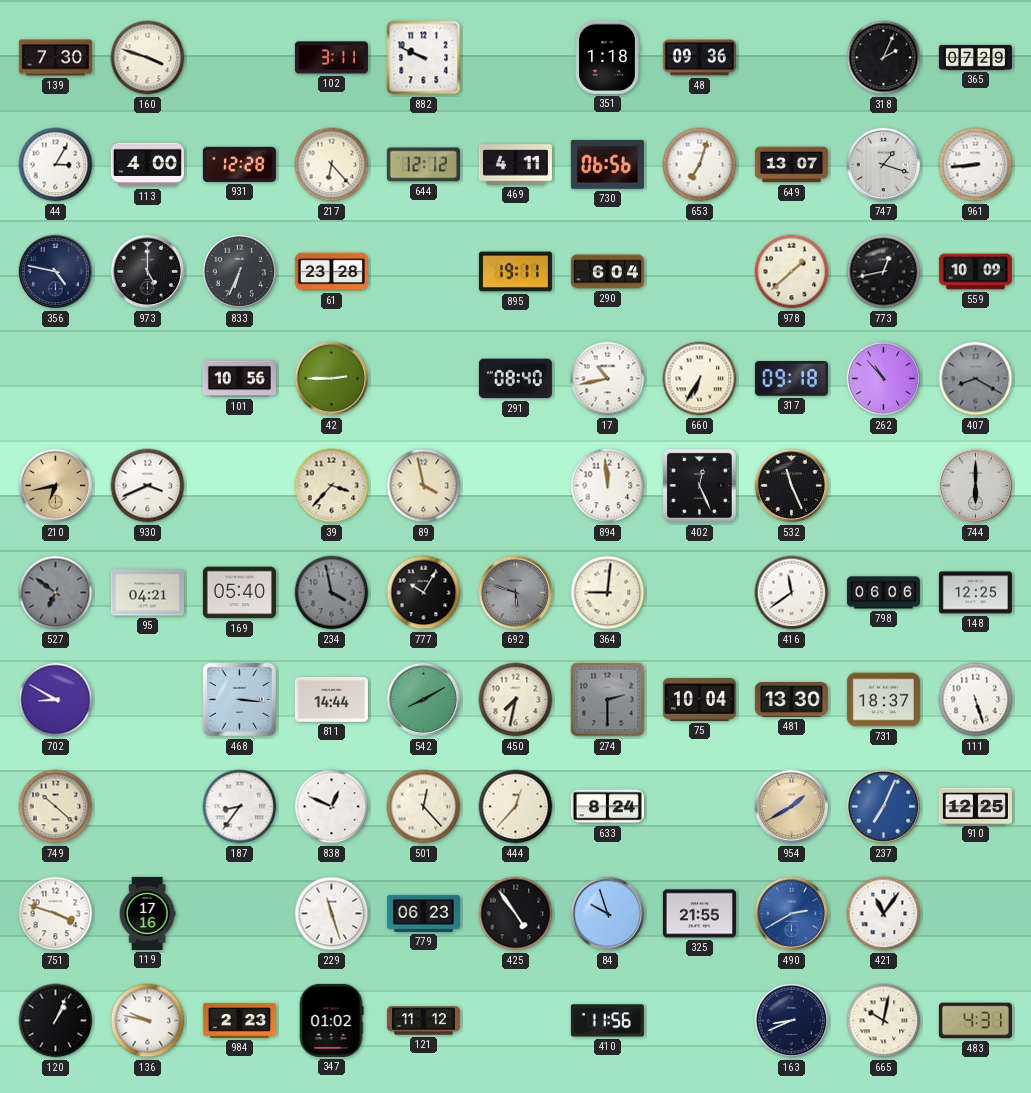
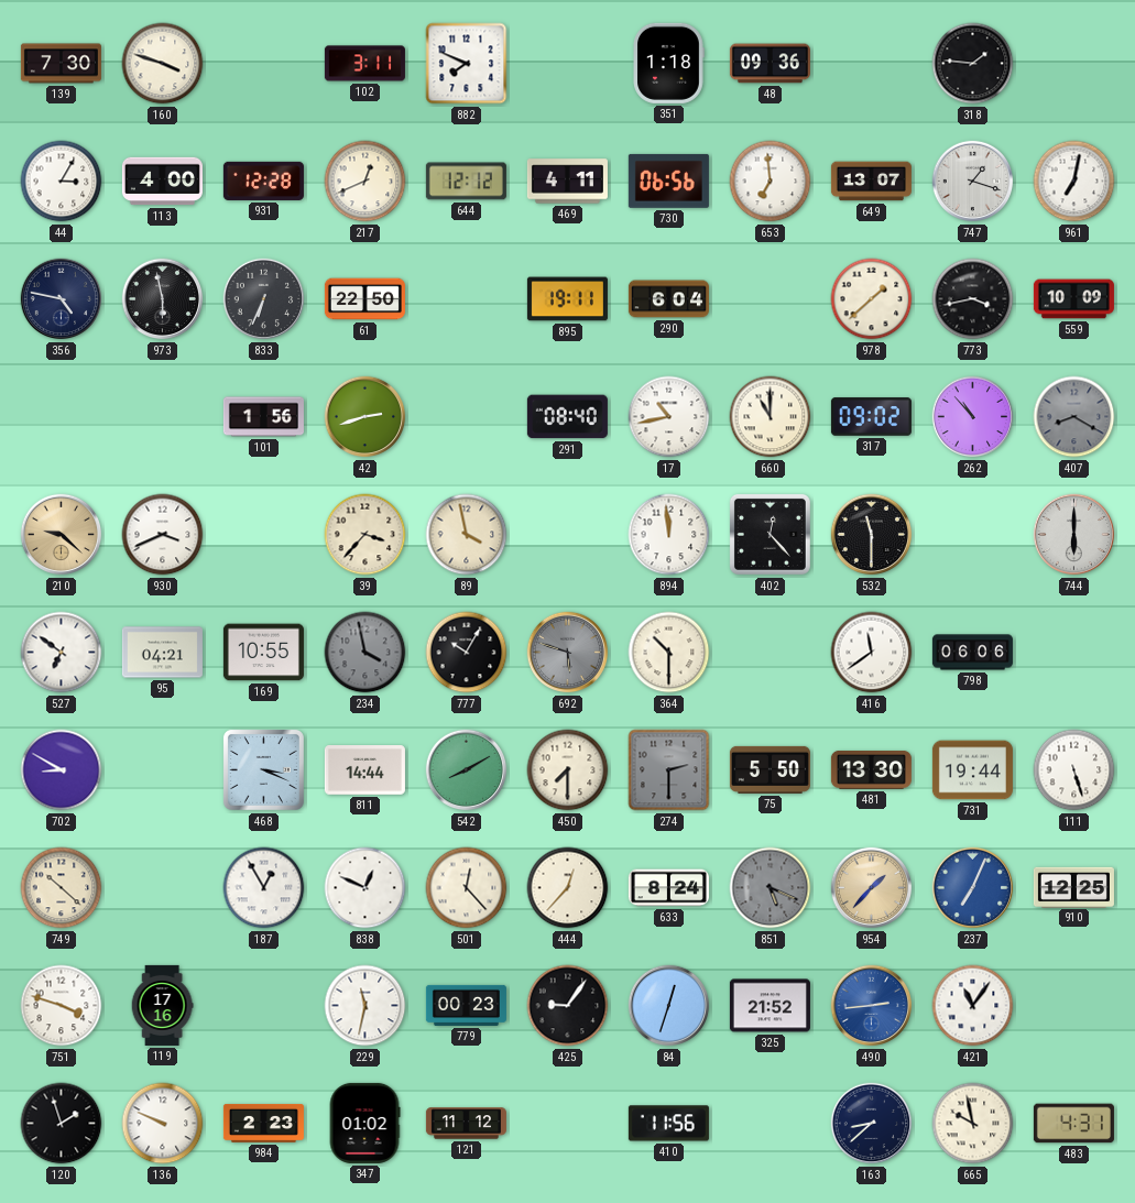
882: 9:49 -> 7:49
318: 2:04 -> 1:46
365: 07:29 -> none
217: 6:23 -> 12:41
653: 7:03 -> 6:59
961: 8:44 -> 7:02
973: 5:00 -> 5:58
61: 23:28 -> 22:50
773: 12:43 -> 3:43
101: 10:56 -> 1:56
42: 2:45 -> 2:42
660: 6:35 -> 11:00
317: 09:18 -> 09:02
210: 6:43 -> 9:22
402: 12:26 -> 12:23
532: 11:26 -> 11:30
527 dial: grey -> white
169: 05:40 -> 10:55
364: 9:01 -> 10:30
148: 12:25 -> none
468: 3:16 -> 3:19
450: 7:32 -> 7:30
75: 10:04 -> 5:50
731: 18:37 -> 19:44
187: 8:36 -> 12:55
851: none -> 5:19
954: 1:40 -> 1:37
229: 11:27 -> 11:32
779: 06:23 -> 00:23
425: 4:54 -> 9:06
84: 9:57 -> 12:33
325: 21:55 -> 21:52
490: 2:40 -> 2:44
120: 1:04 -> 1:57
136: 9:47 -> 9:49
163: 8:41 -> 8:38
665: 10:02 -> 9:58
